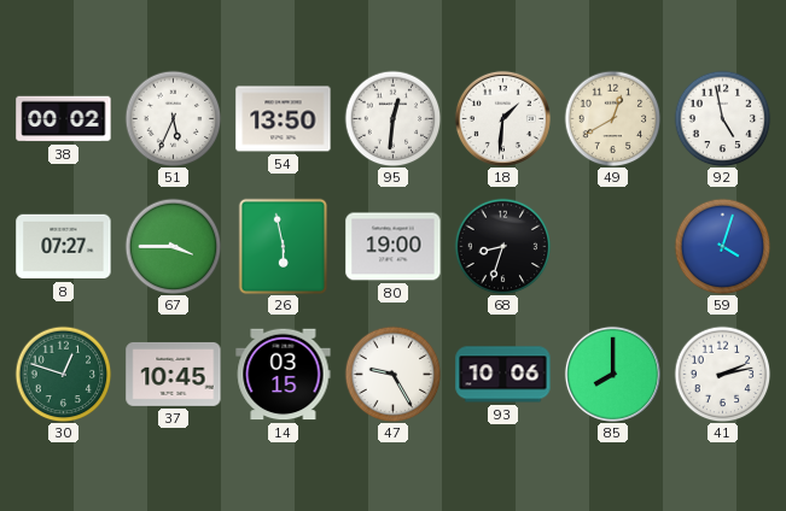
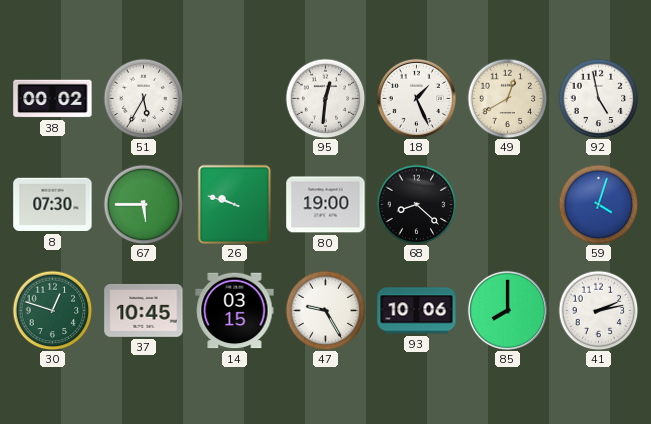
51: 5:34 -> 5:35
54: 13:50 -> none
18: 1:31 -> 1:26
8: 07:27 -> 07:30
67: 3:45 -> 5:45
26: 5:58 -> 9:48
68: 8:33 -> 8:22
